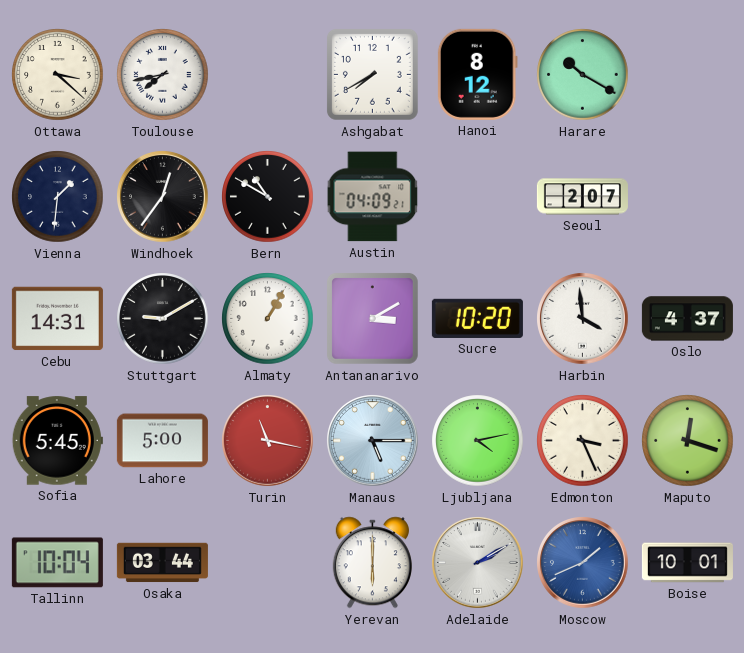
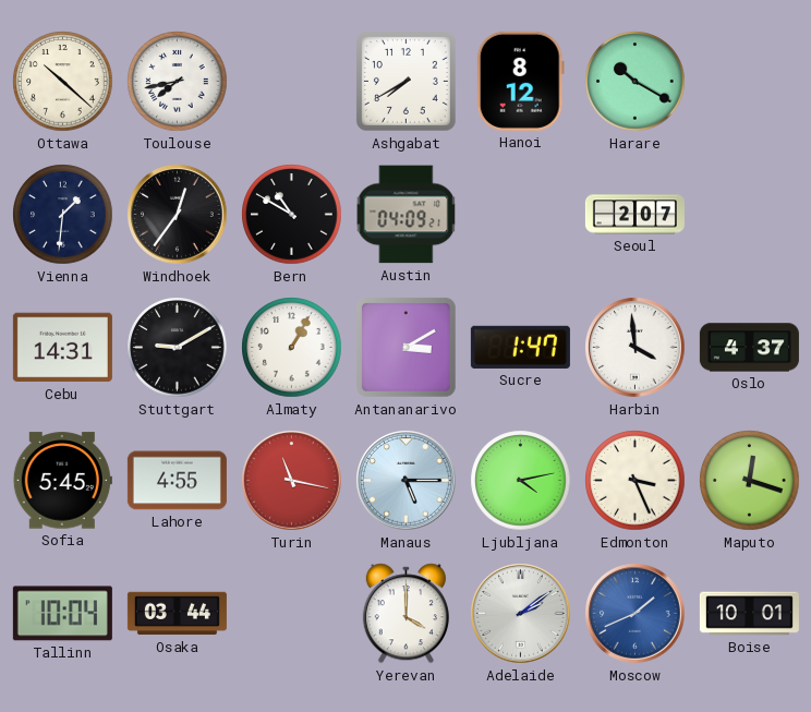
Ottawa: 3:22 -> 10:22
Sucre: 10:20 -> 1:47
Lahore: 5:00 -> 4:55
Yerevan: 6:00 -> 4:00
Adelaide: 2:10 -> 2:09
